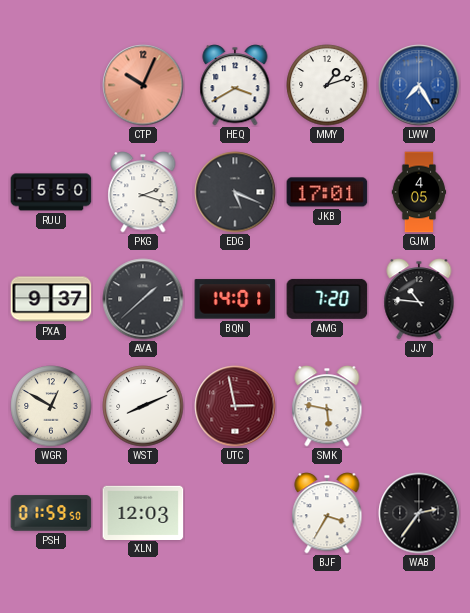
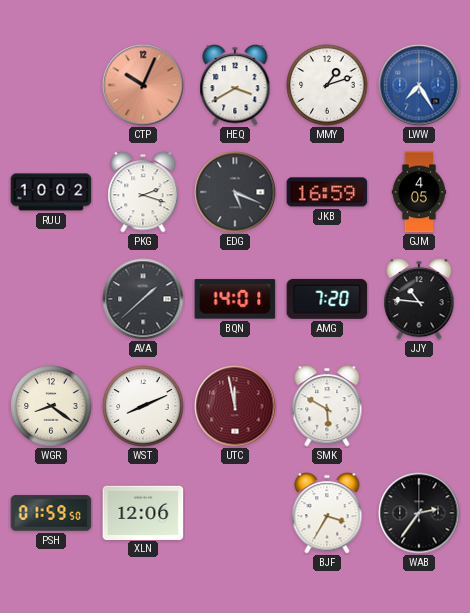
RUU: 5:50 -> 10:02
JKB: 17:01 -> 16:59
PXA: 9:37 -> none
WGR: 12:50 -> 8:21
UTC: 2:58 -> 11:58
SMK: 5:47 -> 5:50
XLN: 12:03 -> 12:06
